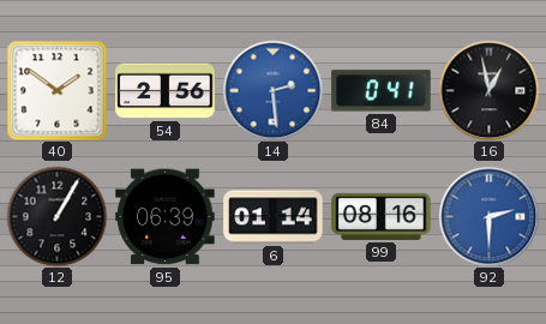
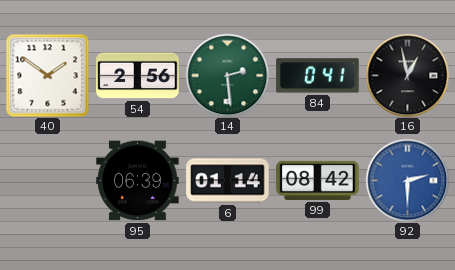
14 dial: blue -> green
12: 1:05 -> none
99: 08:16 -> 08:42
